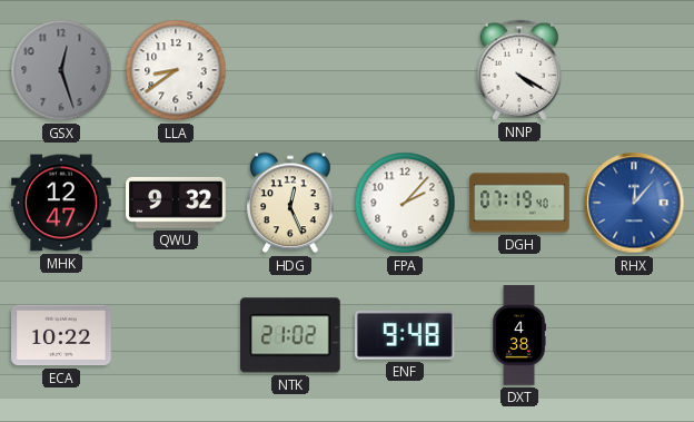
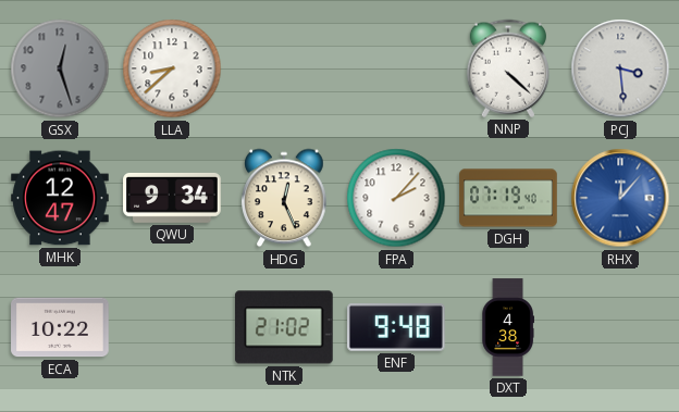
LLA: 8:39 -> 8:38
NNP: 4:20 -> 4:22
PCJ: none -> 3:29
QWU: 9:32 -> 9:34
